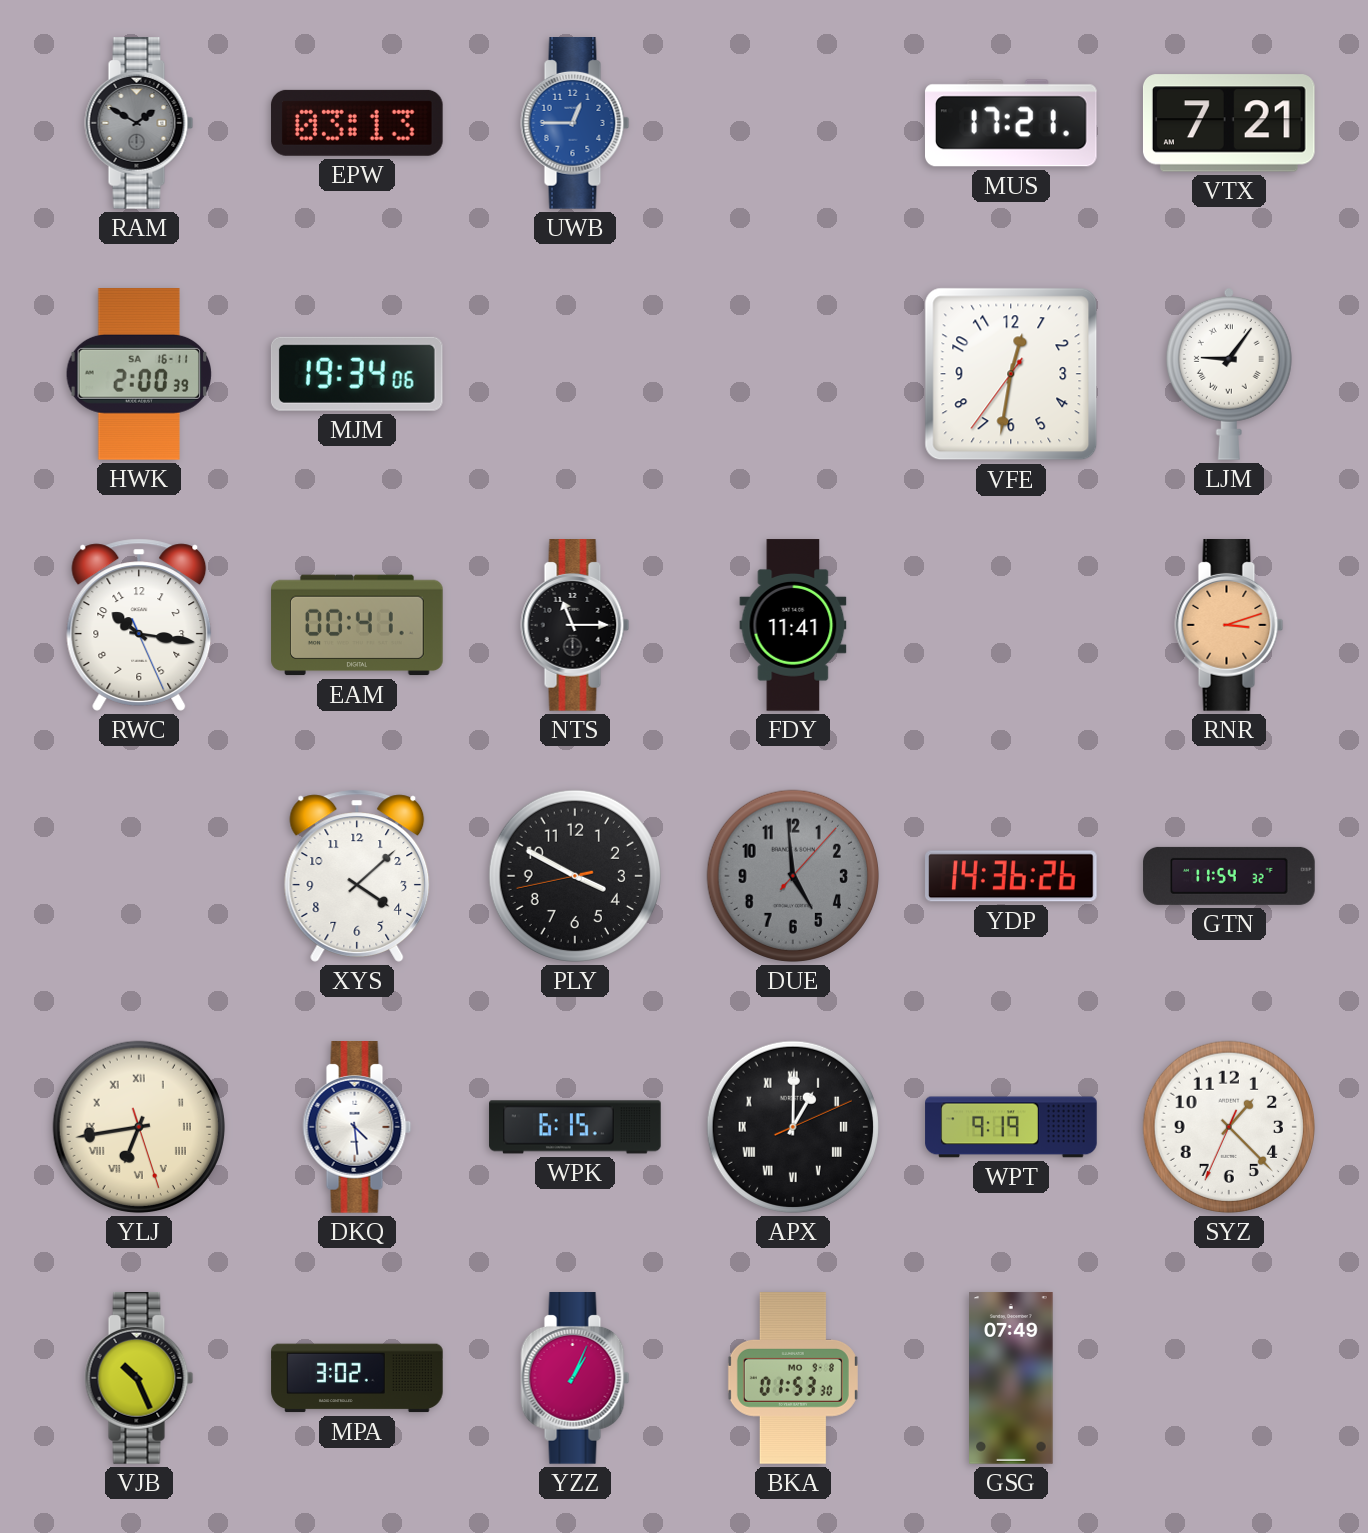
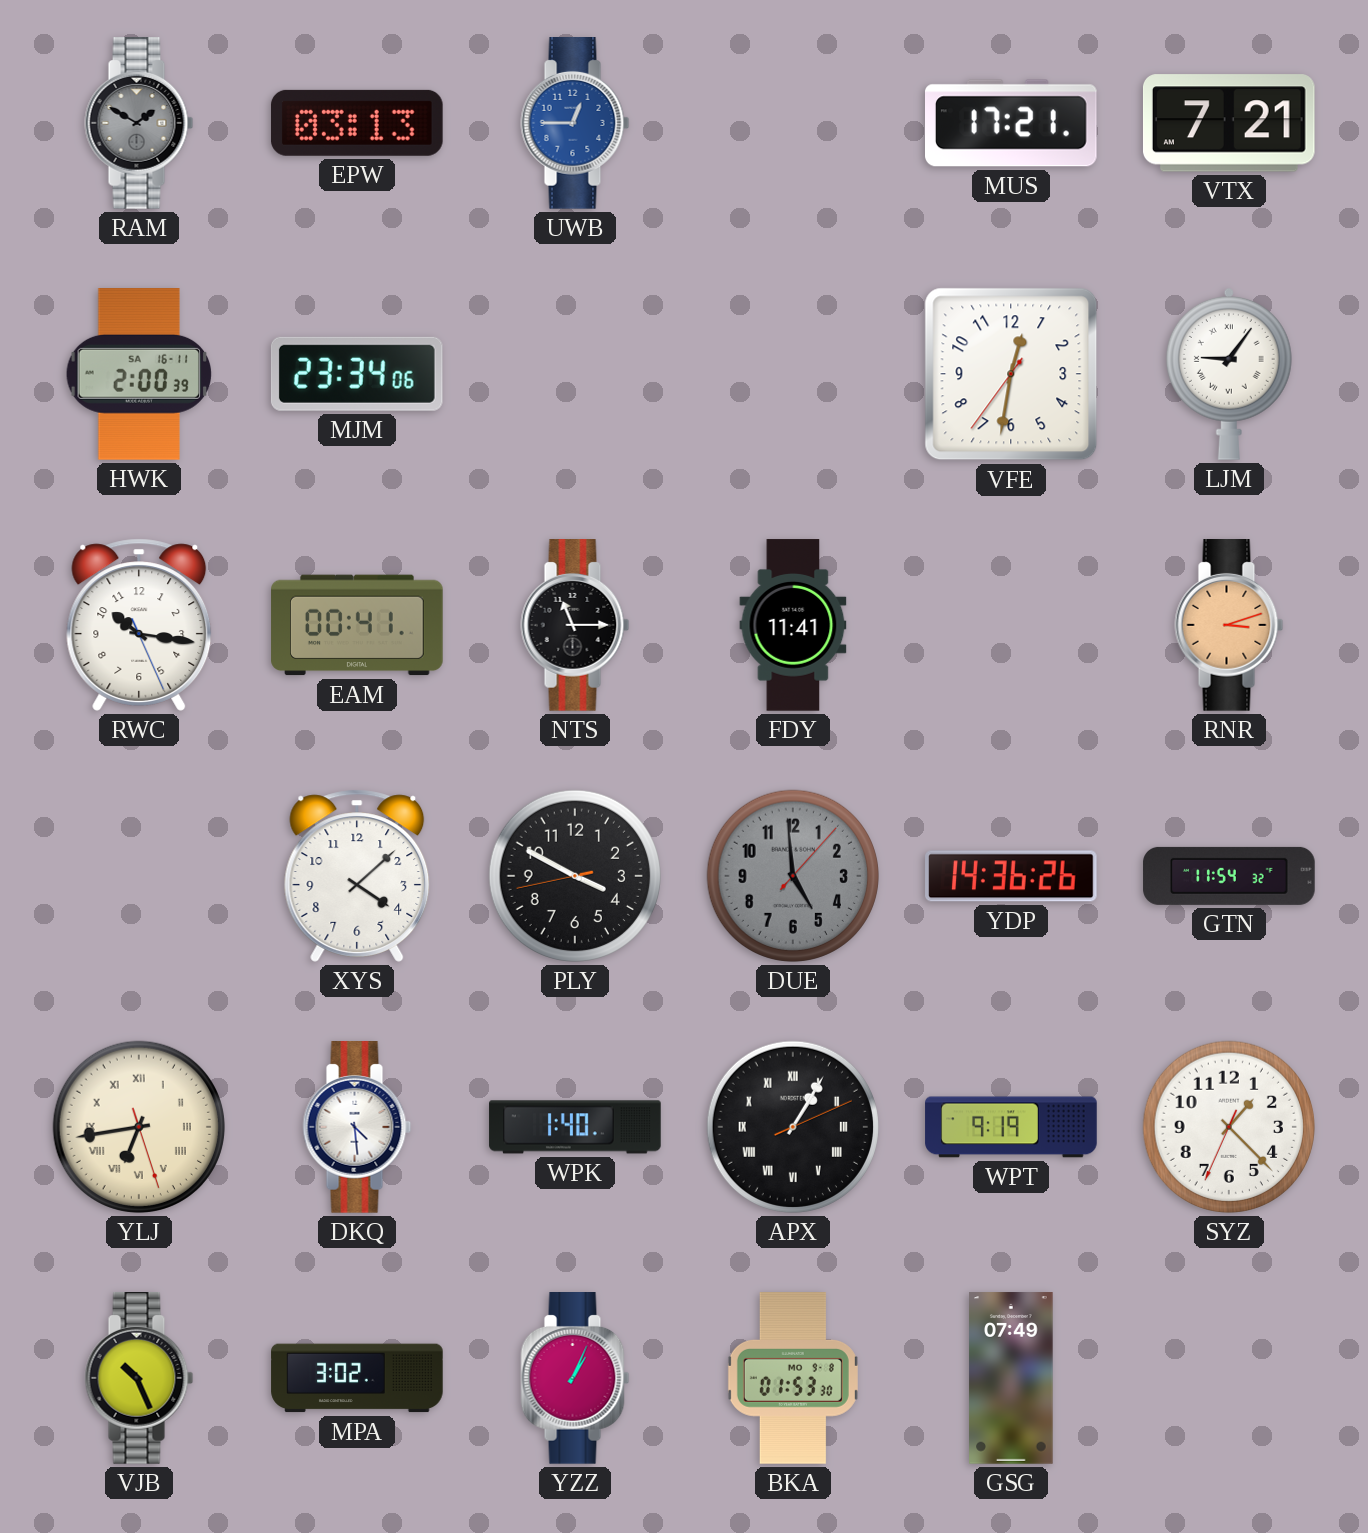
MJM: 19:34 -> 23:34
WPK: 6:15 -> 1:40
APX: 1:00 -> 1:05
